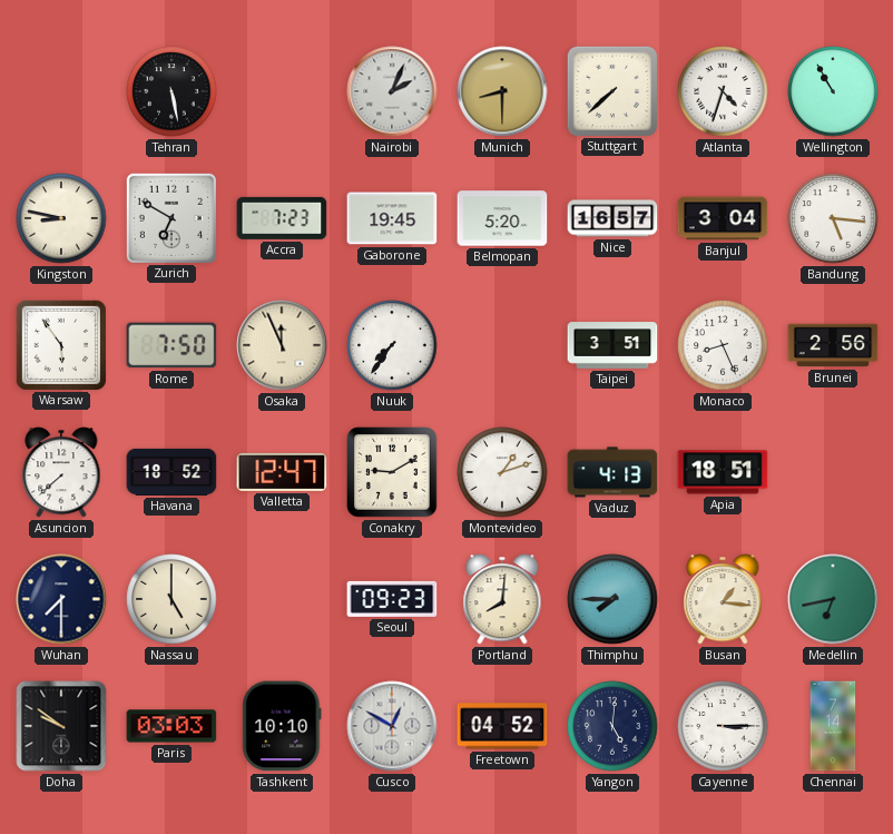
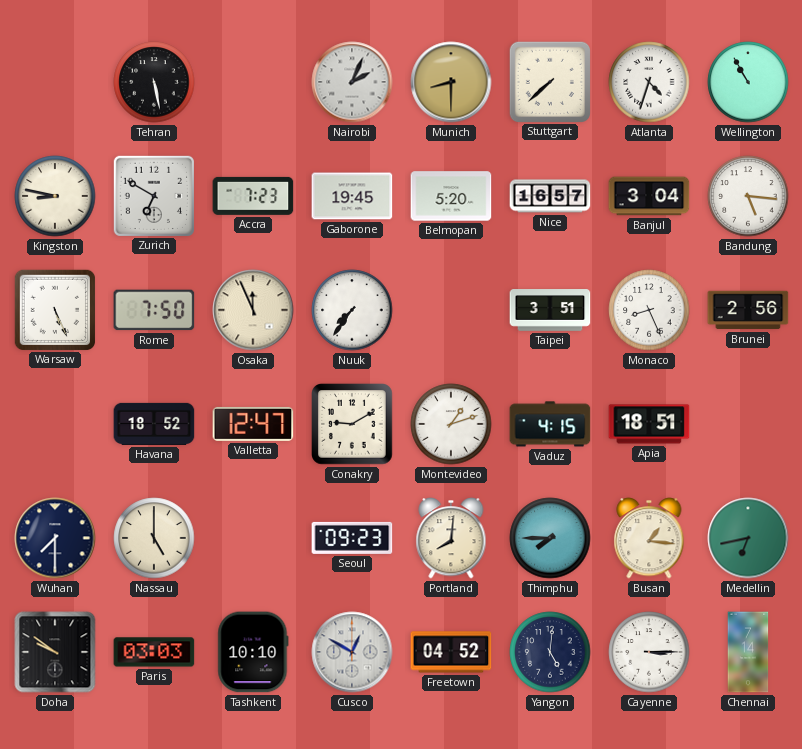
Warsaw: 5:54 -> 5:26
Asuncion: 7:38 -> none
Vaduz: 4:13 -> 4:15
